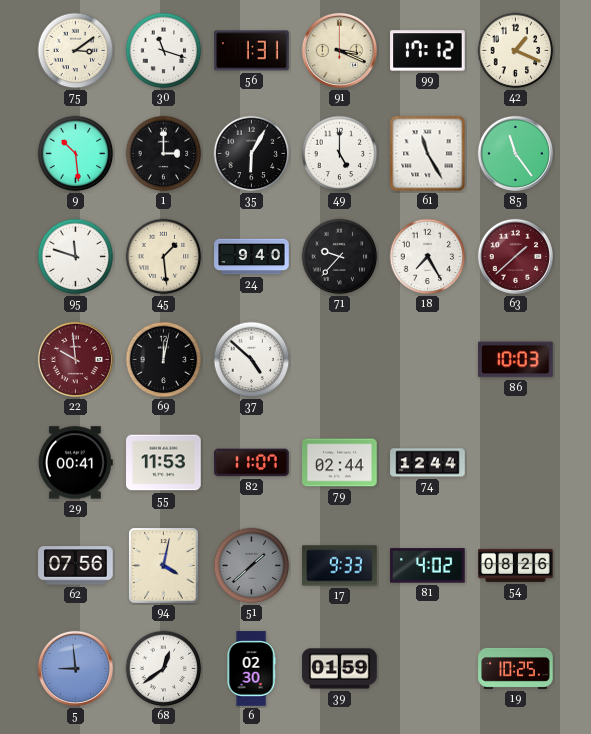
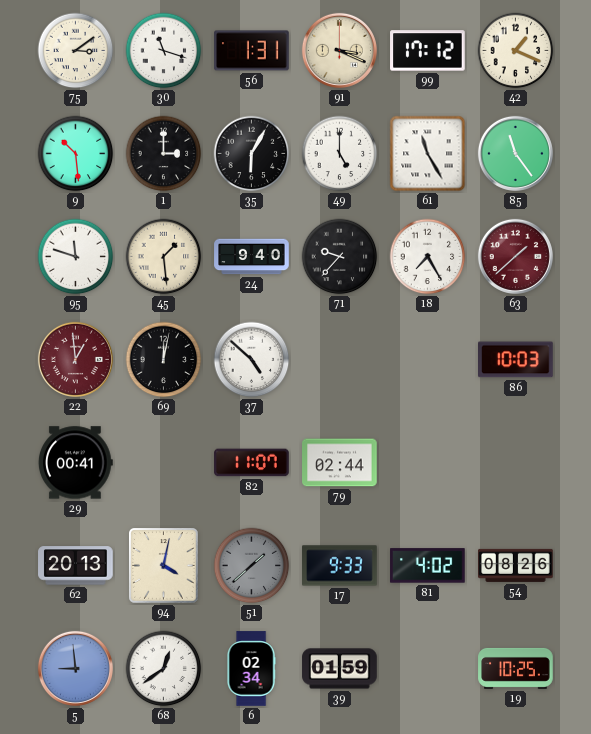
22: 9:59 -> 12:59
55: 11:53 -> none
74: 12:44 -> none
62: 07:56 -> 20:13
6: 02:30 -> 02:34
